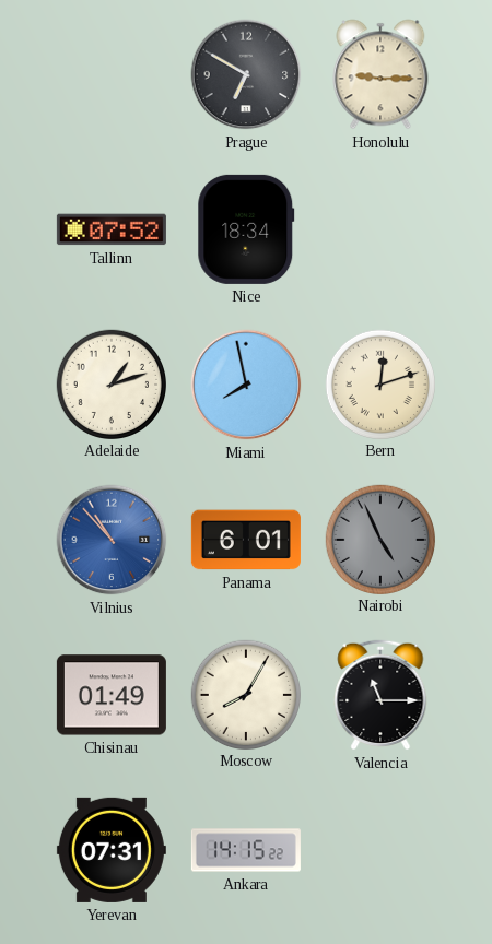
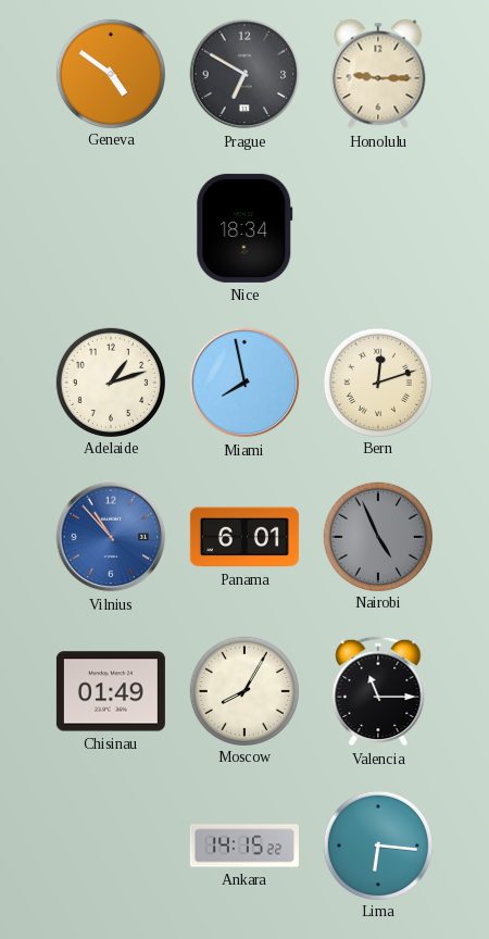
Geneva: none -> 4:51
Tallinn: 07:52 -> none
Yerevan: 07:31 -> none
Lima: none -> 6:16
